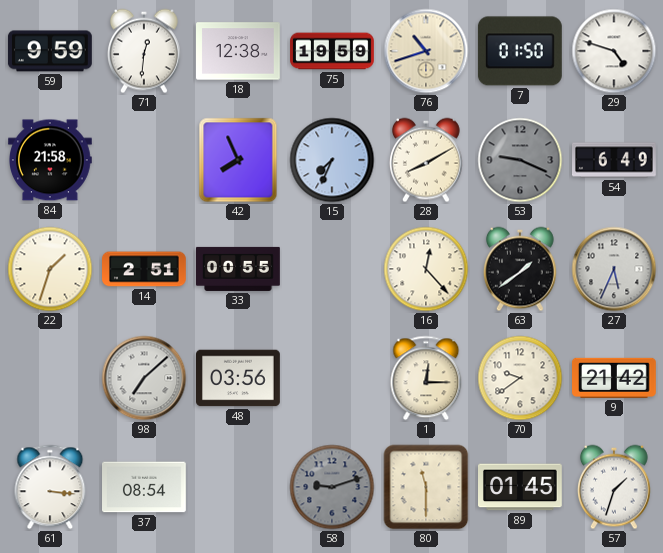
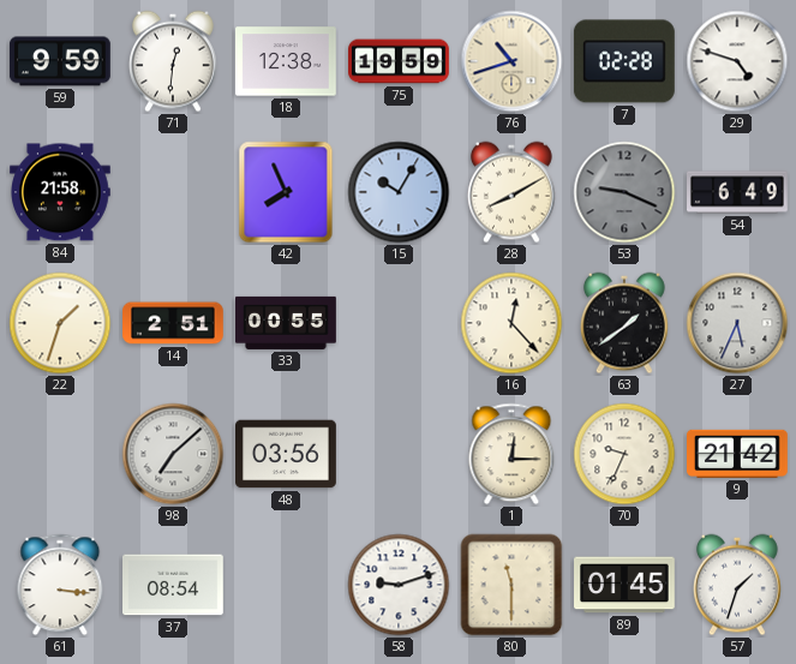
7: 01:50 -> 02:28
15: 7:34 -> 10:05
70: 9:39 -> 9:34
58 dial: grey -> white
